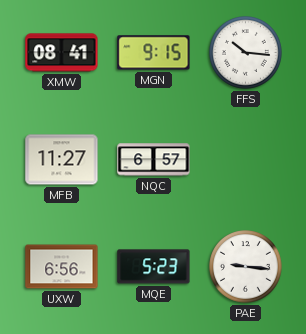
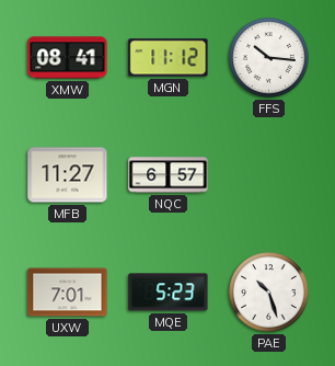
MGN: 9:15 -> 11:12
UXW: 6:56 -> 7:01
PAE: 9:16 -> 10:27
